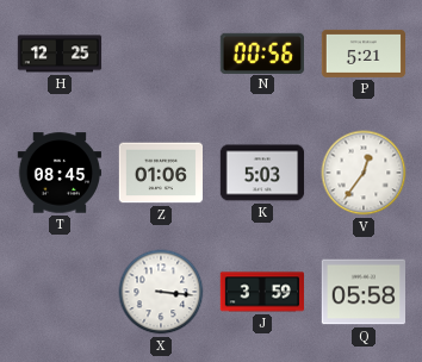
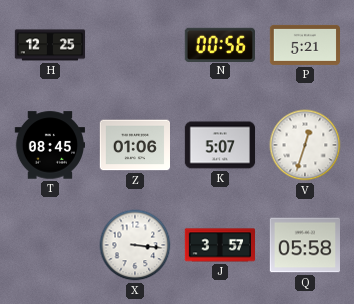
K: 5:03 -> 5:07
V: 12:36 -> 12:33
J: 3:59 -> 3:57
